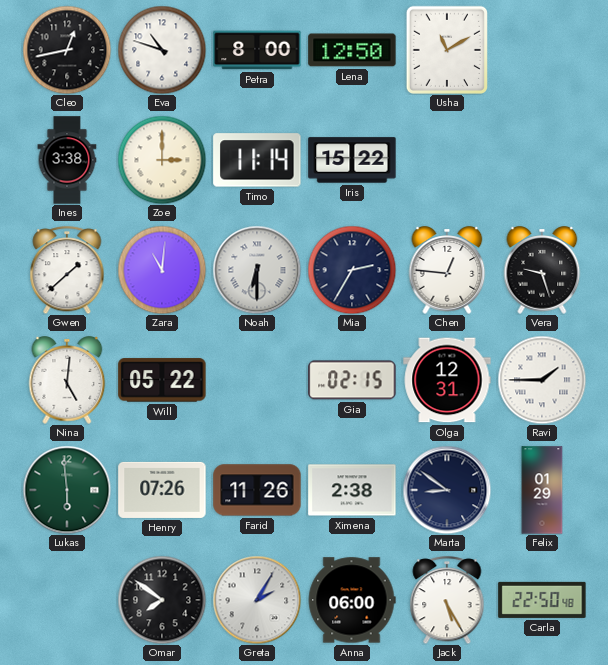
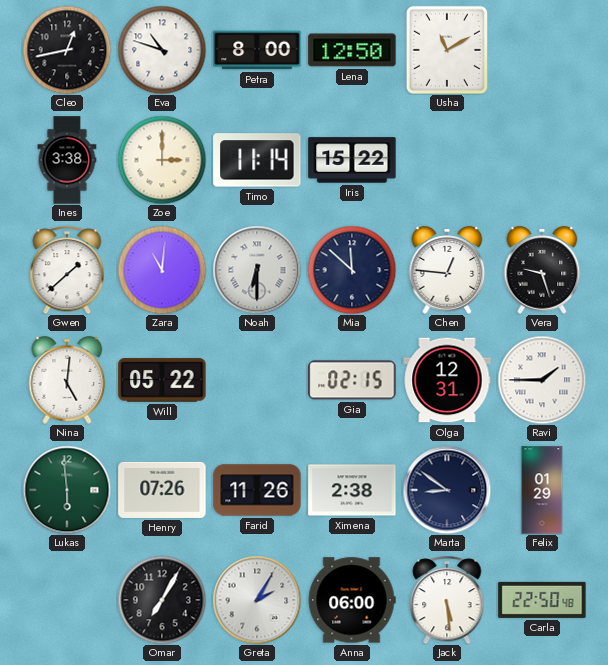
Mia: 2:35 -> 11:52
Omar: 7:51 -> 7:05
Jack: 5:25 -> 5:29
